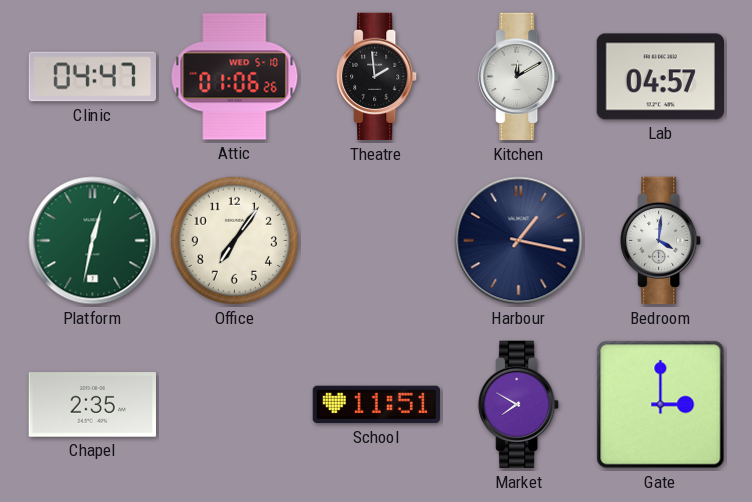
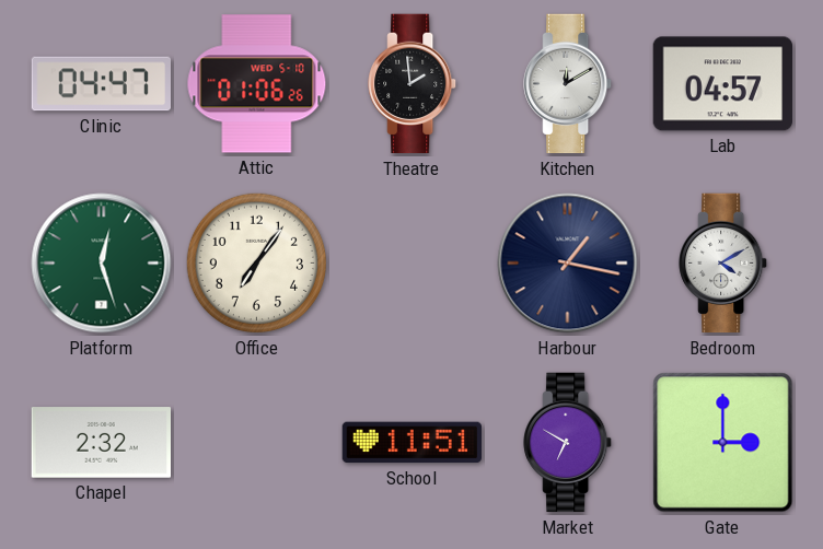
Platform: 12:32 -> 12:27
Bedroom: 4:01 -> 4:10
Chapel: 2:35 -> 2:32
Market: 7:50 -> 6:50
